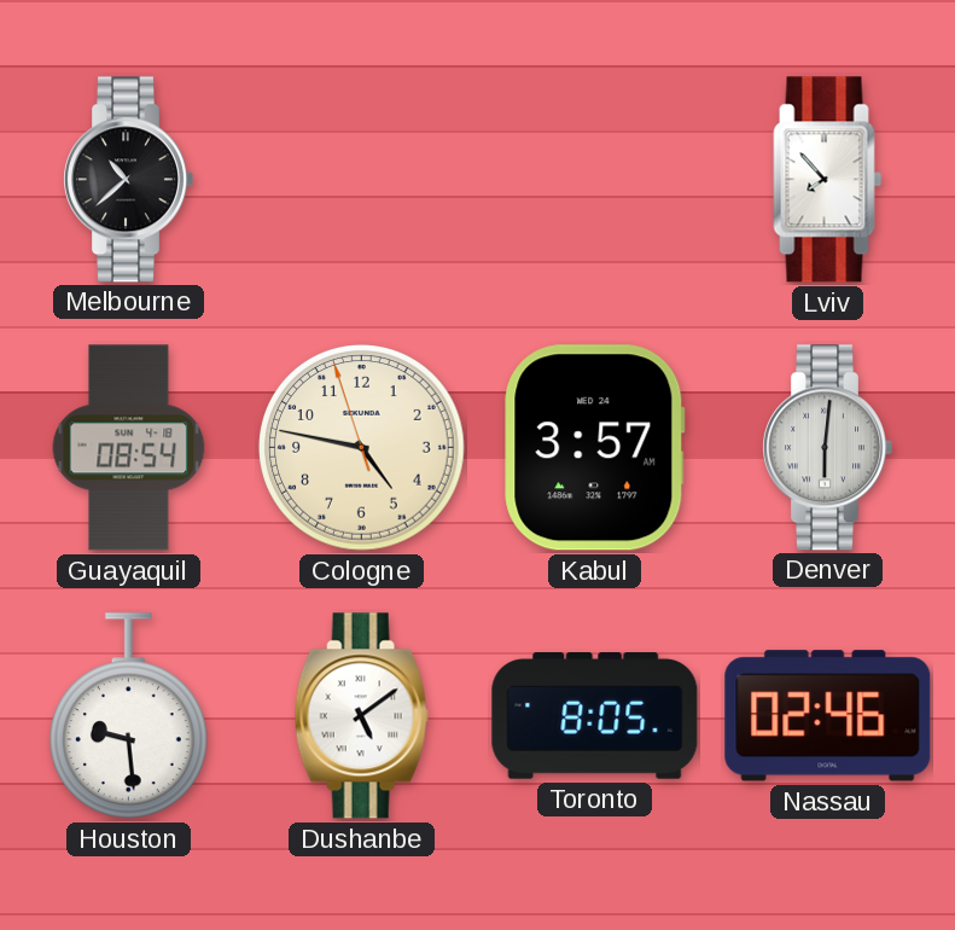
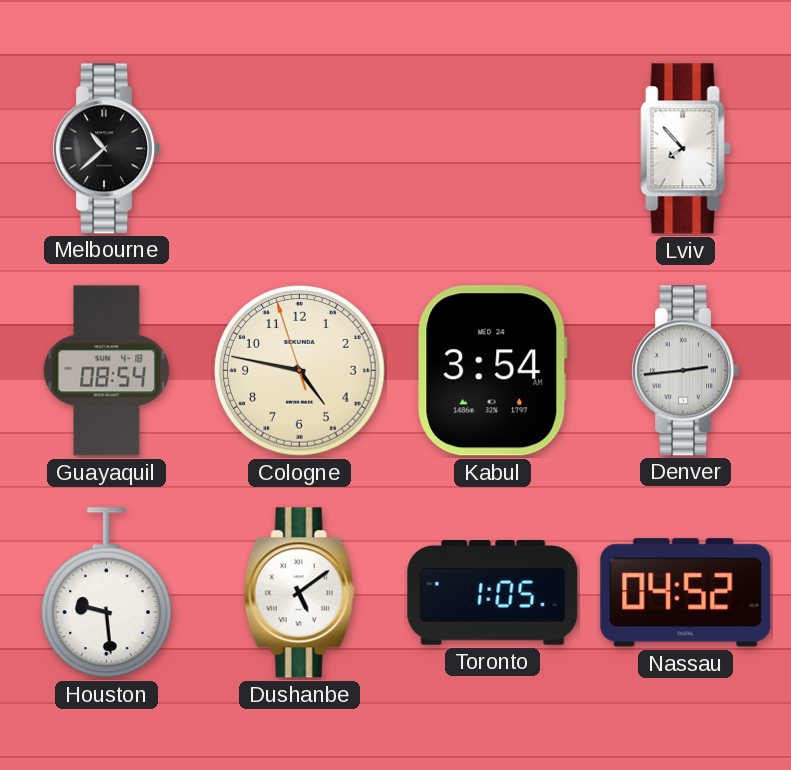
Kabul: 3:57 -> 3:54
Denver: 6:01 -> 2:44
Toronto: 8:05 -> 1:05
Nassau: 02:46 -> 04:52
